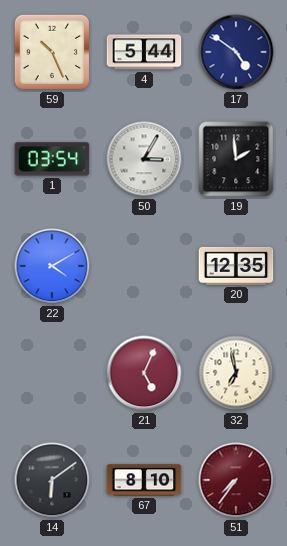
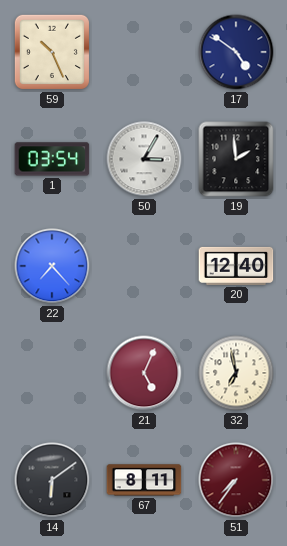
4: 5:44 -> none
22: 4:10 -> 7:23
20: 12:35 -> 12:40
67: 8:10 -> 8:11
